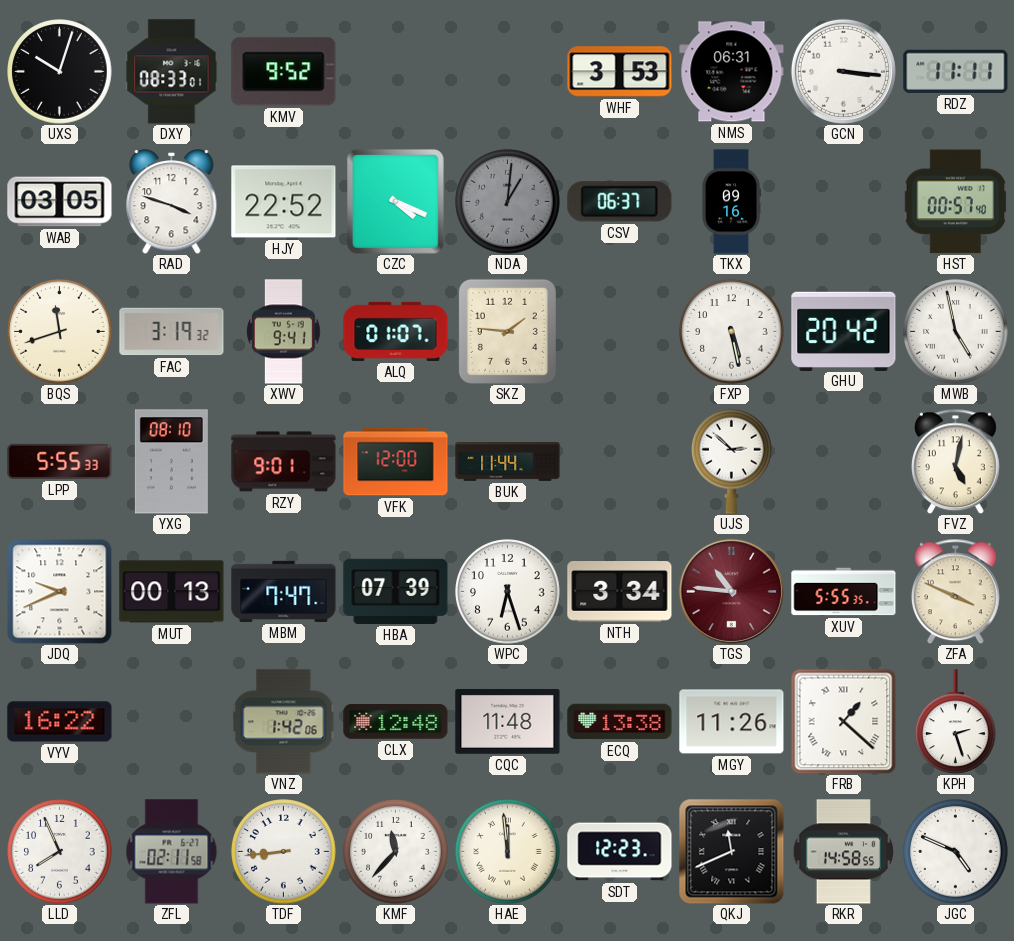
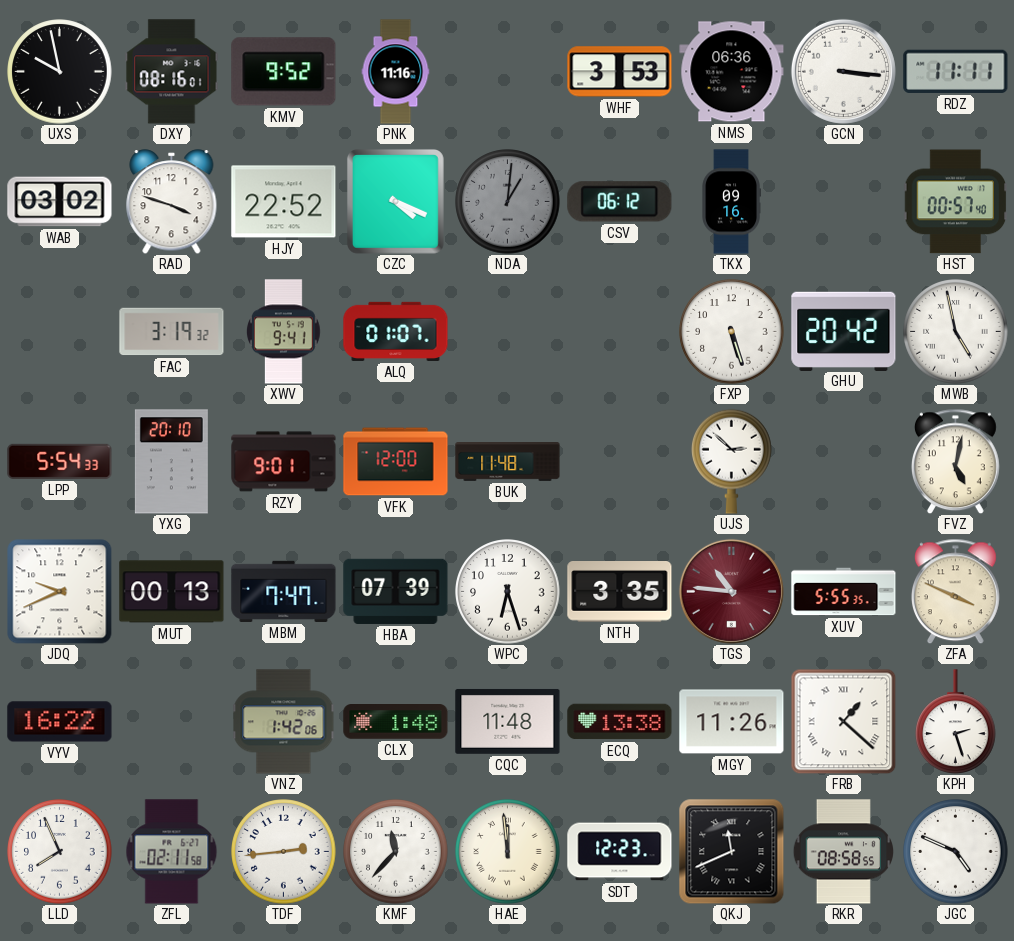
UXS: 10:03 -> 9:58
DXY: 08:33 -> 08:16
PNK: none -> 11:16
NMS: 06:31 -> 06:36
WAB: 03:05 -> 03:02
CSV: 06:37 -> 06:12
BQS: 11:42 -> none
SKZ: 1:46 -> none
FXP: 5:28 -> 5:27
LPP: 5:55 -> 5:54
YXG: 08:10 -> 20:10
BUK: 11:44 -> 11:48
NTH: 3:34 -> 3:35
CLX: 12:48 -> 1:48
TDF: 8:44 -> 2:44
RKR: 14:58 -> 08:58
